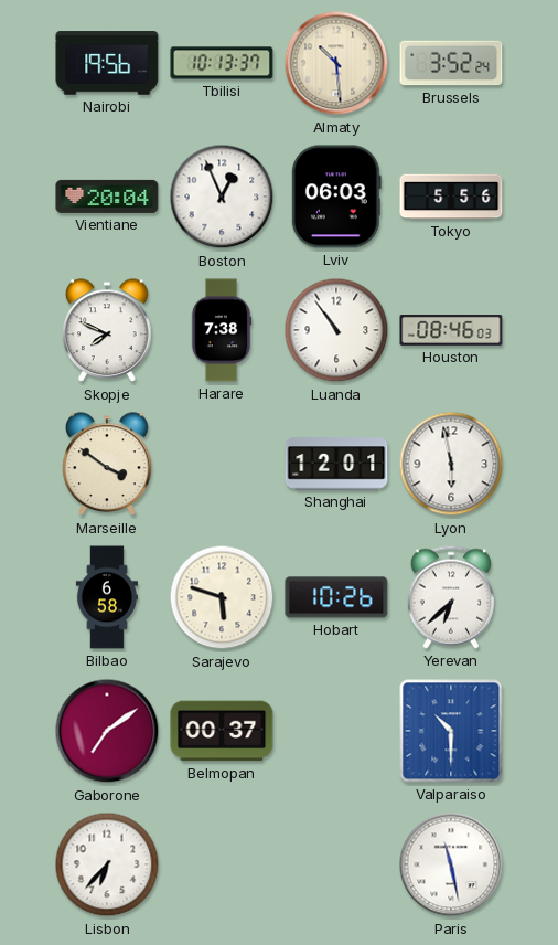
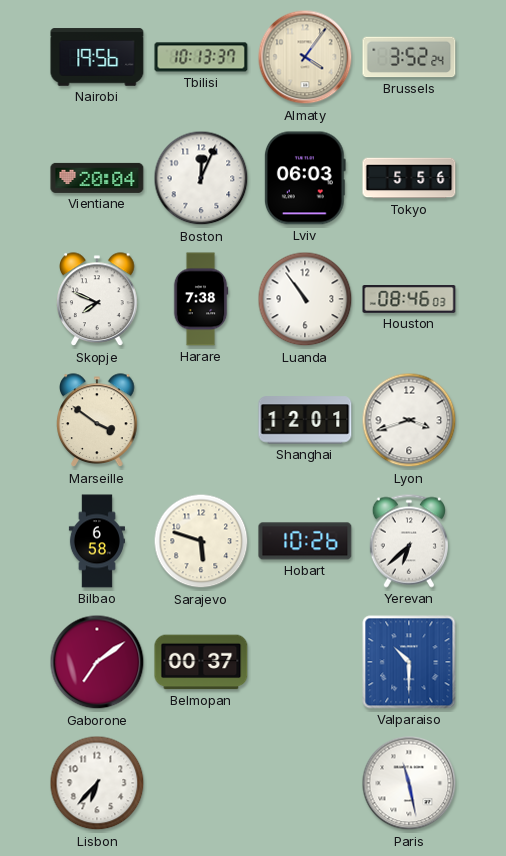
Almaty: 10:29 -> 4:06
Boston: 12:56 -> 12:04
Lyon: 5:58 -> 3:42
